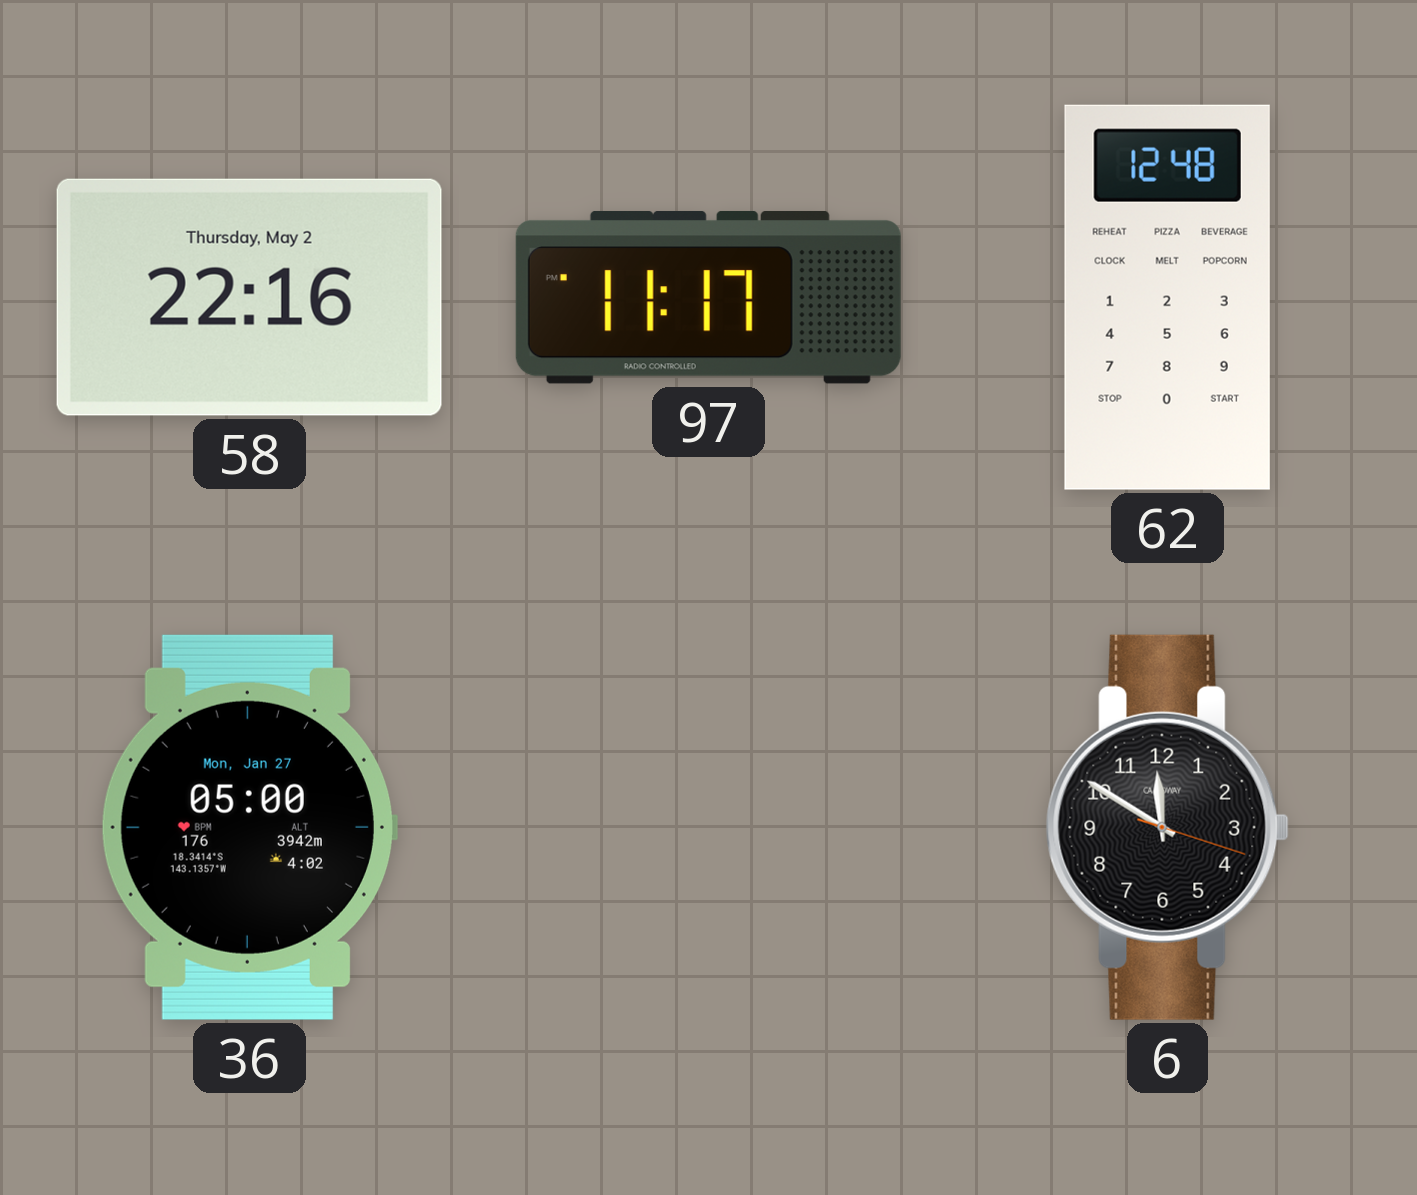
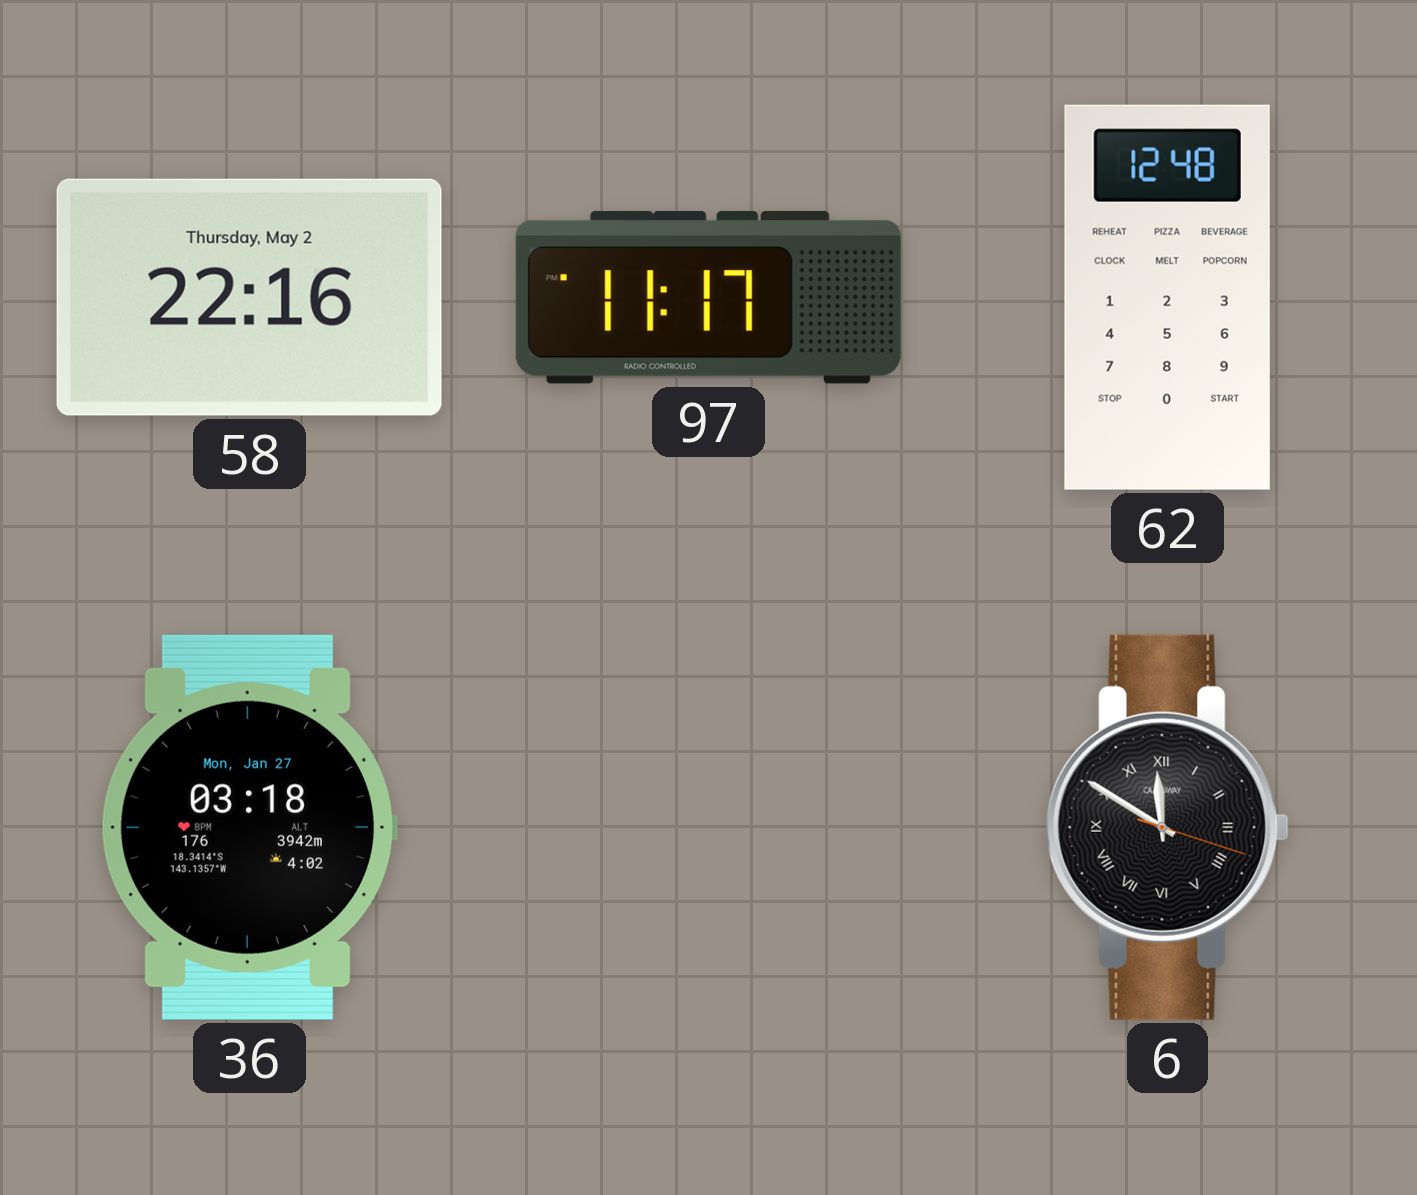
36: 05:00 -> 03:18
6 numerals: Arabic -> Roman
